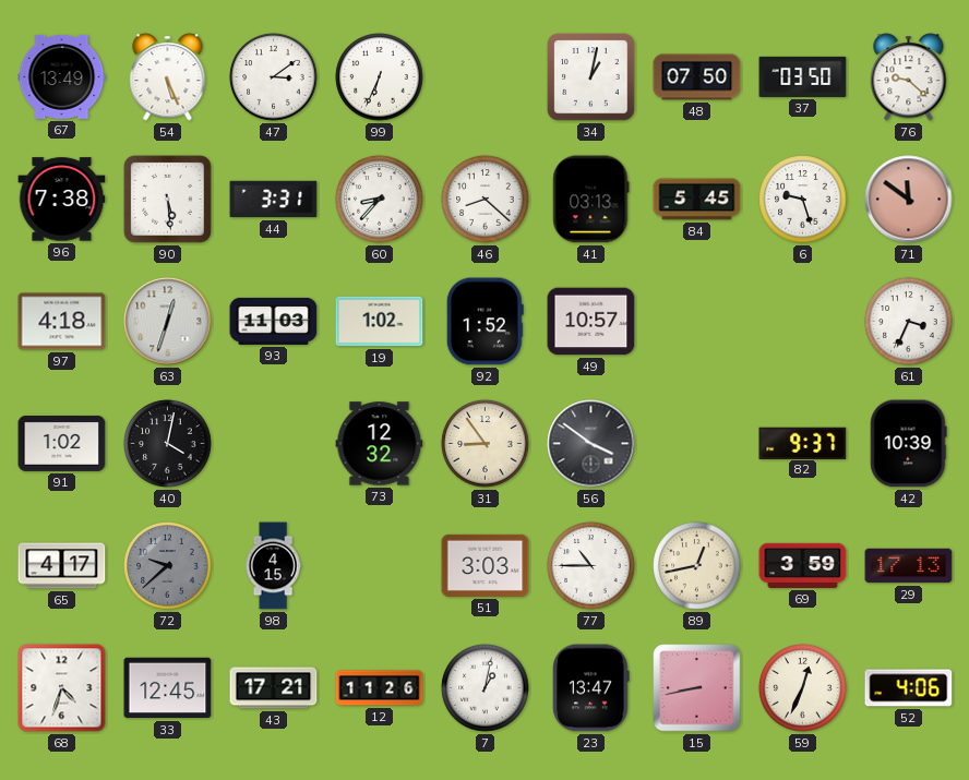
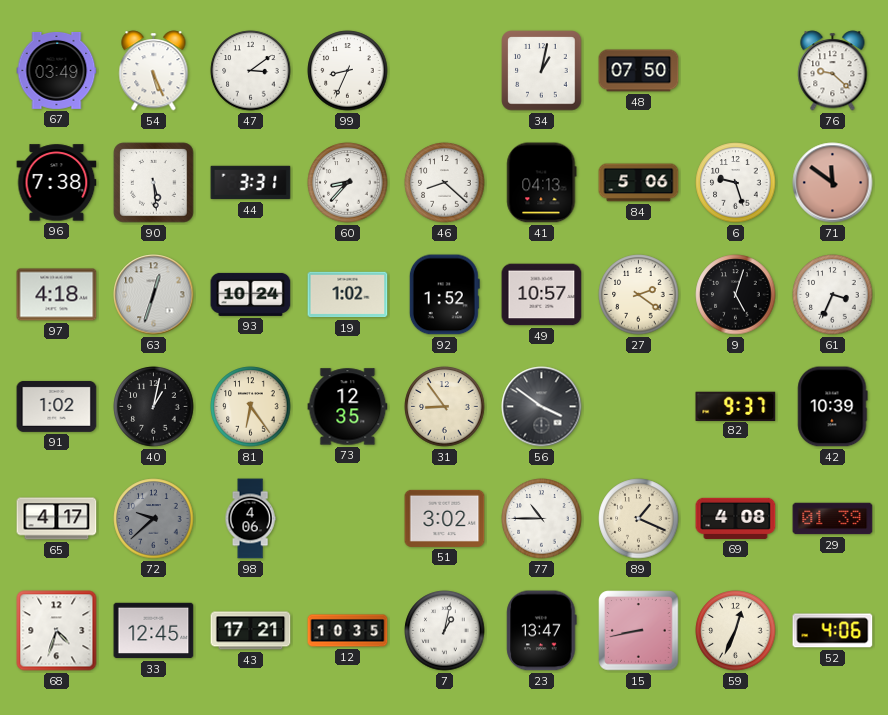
67: 13:49 -> 03:49
99: 6:34 -> 8:34
37: 03:50 -> none
41: 03:13 -> 04:13
84: 5:45 -> 5:06
93: 11:03 -> 10:24
27: none -> 2:21
9: none -> 5:03
40: 4:02 -> 1:02
81: none -> 6:24
73: 12:32 -> 12:35
98: 4:15 -> 4:06
51: 3:03 -> 3:02
89: 12:43 -> 1:19
69: 3:59 -> 4:08
29: 17:13 -> 01:39
12: 11:26 -> 10:35
